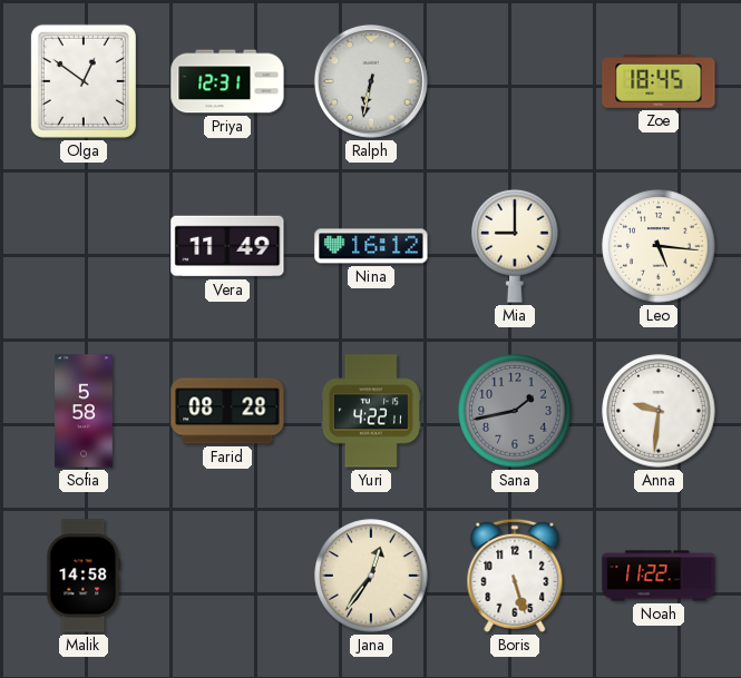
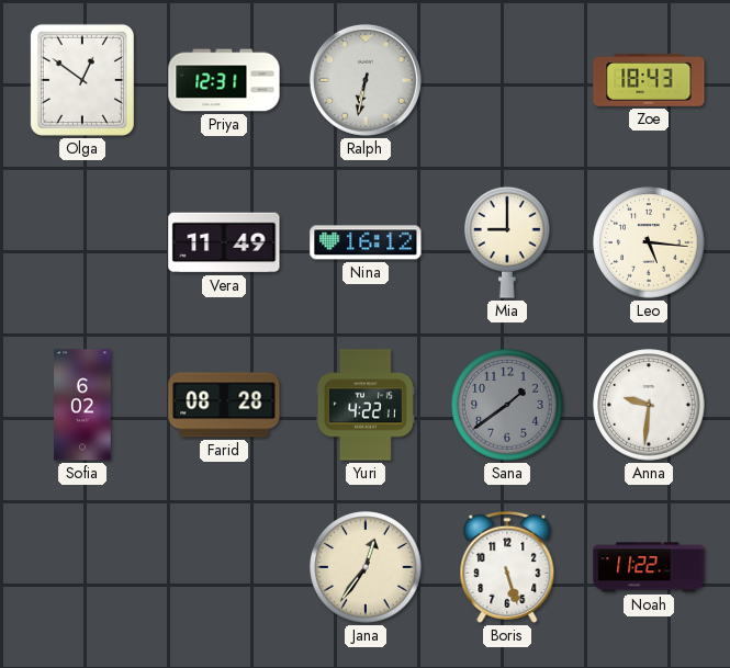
Zoe: 18:45 -> 18:43
Sofia: 5:58 -> 6:02
Sana: 1:43 -> 1:39
Malik: 14:58 -> none
